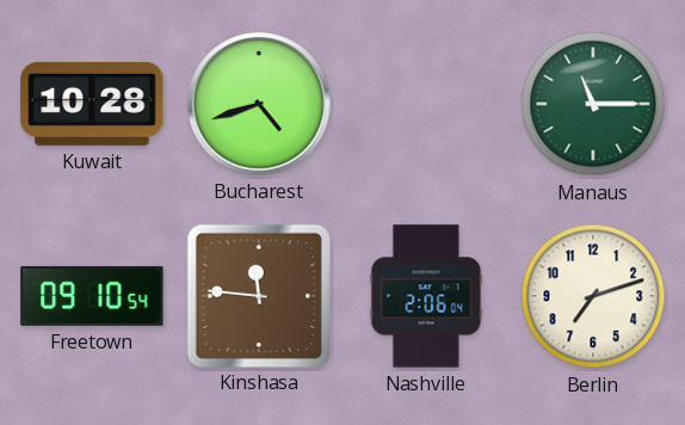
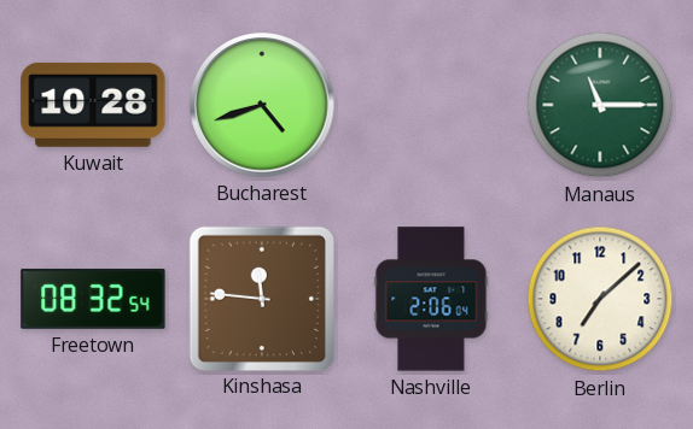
Freetown: 09:10 -> 08:32
Berlin: 7:12 -> 7:08
